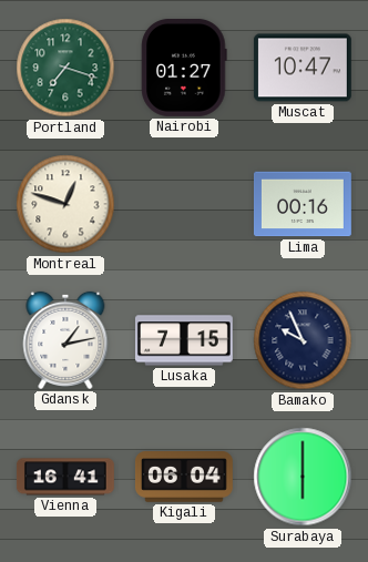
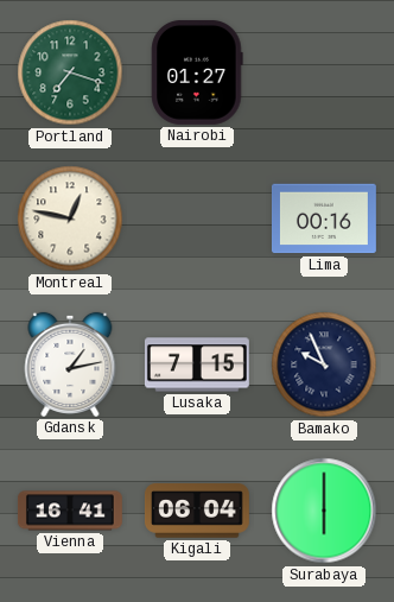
Muscat: 10:47 -> none
Montreal: 12:48 -> 12:47
